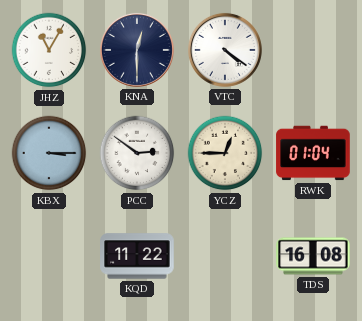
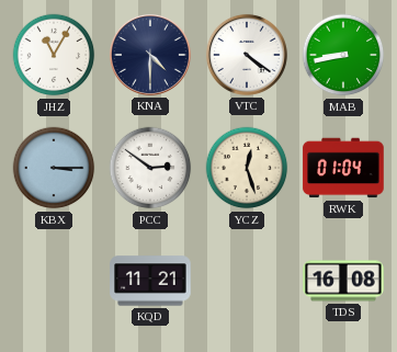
KNA: 12:30 -> 4:30
MAB: none -> 8:43
YCZ: 12:45 -> 12:27
KQD: 11:22 -> 11:21
